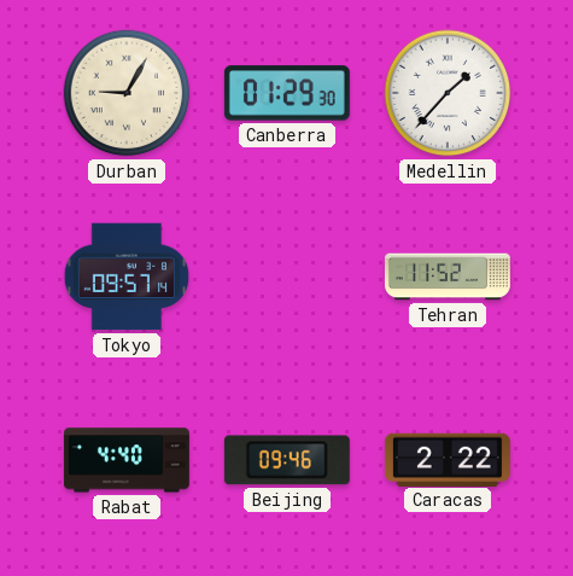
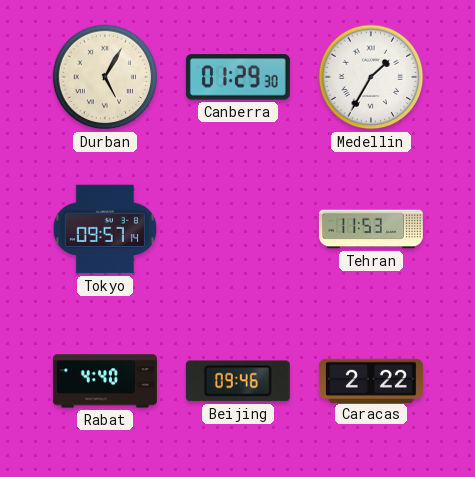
Durban: 9:05 -> 5:05
Medellin: 1:37 -> 1:35
Tehran: 11:52 -> 11:53
